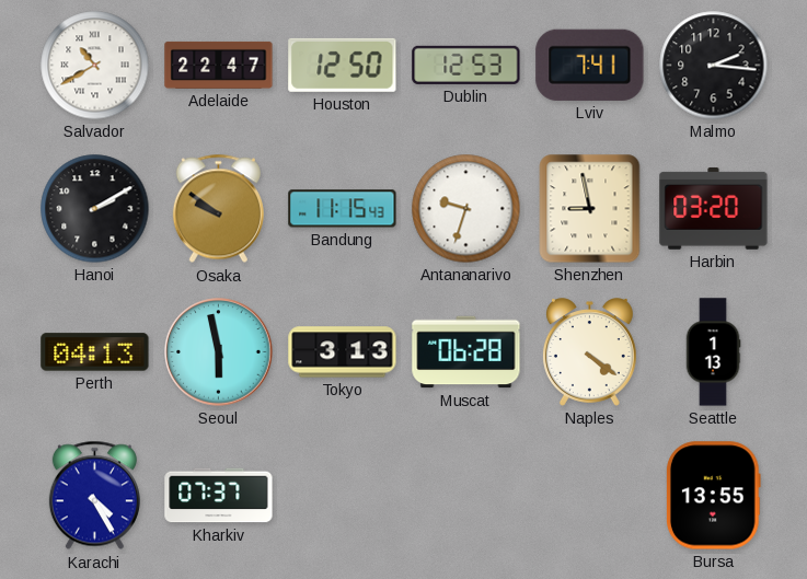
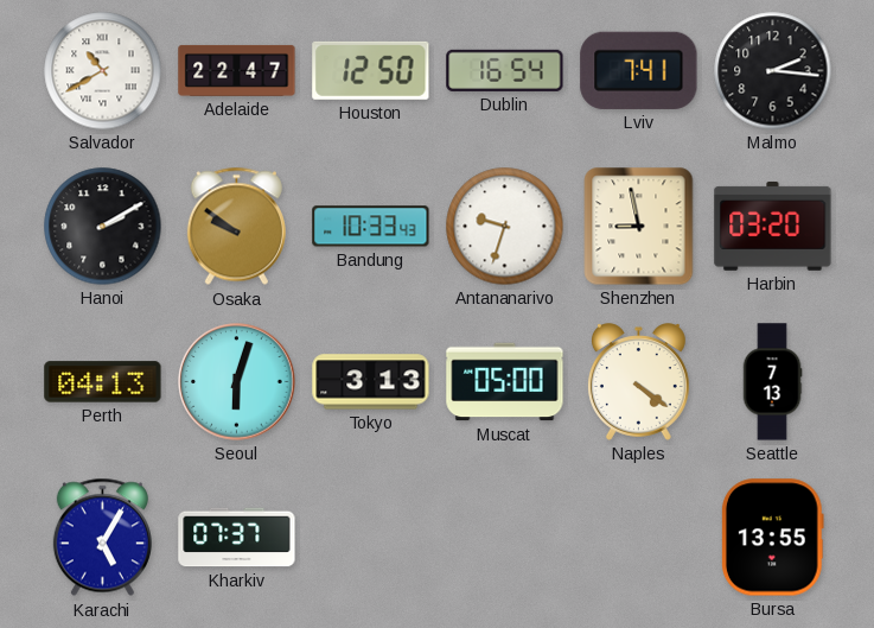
Dublin: 12:53 -> 16:54
Bandung: 11:15 -> 10:33
Seoul: 5:58 -> 6:03
Muscat: 06:28 -> 05:00
Seattle: 1:13 -> 7:13
Karachi: 4:25 -> 5:05
